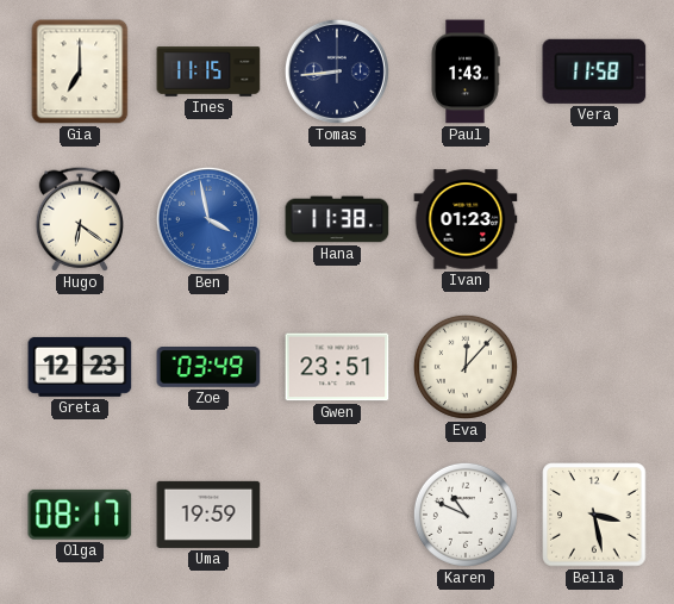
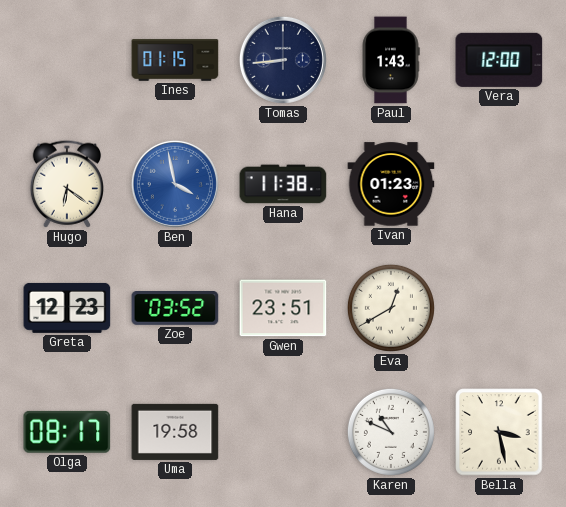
Gia: 7:00 -> none
Ines: 11:15 -> 01:15
Vera: 11:58 -> 12:00
Zoe: 03:49 -> 03:52
Eva: 12:07 -> 12:40
Uma: 19:59 -> 19:58
